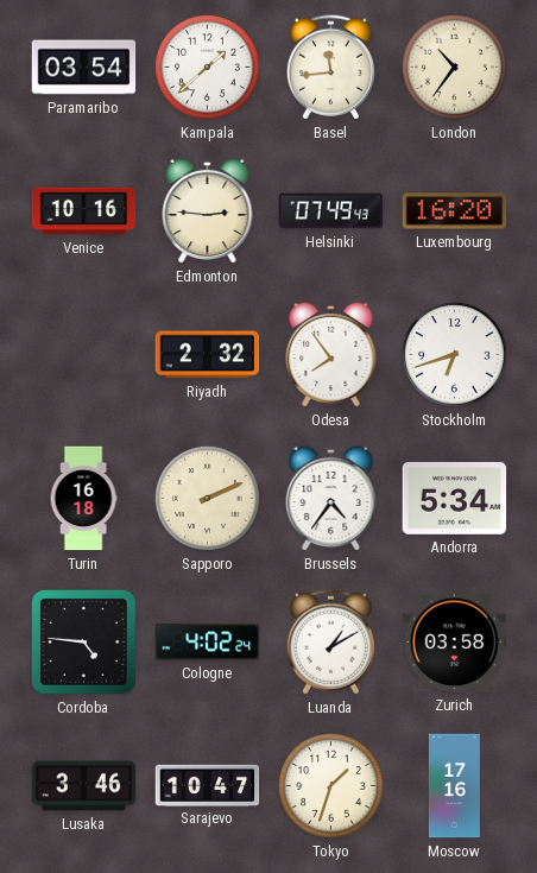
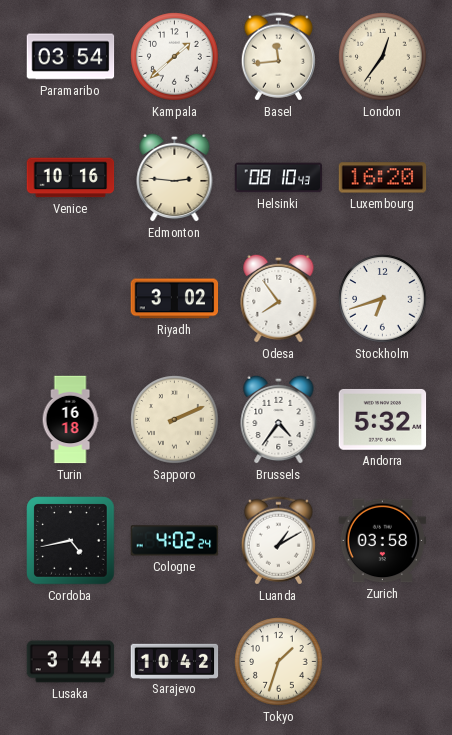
London: 10:36 -> 12:36
Helsinki: 07:49 -> 08:10
Riyadh: 2:32 -> 3:02
Andorra: 5:34 -> 5:32
Cordoba: 4:46 -> 4:43
Lusaka: 3:46 -> 3:44
Sarajevo: 10:47 -> 10:42
Moscow: 17:16 -> none
